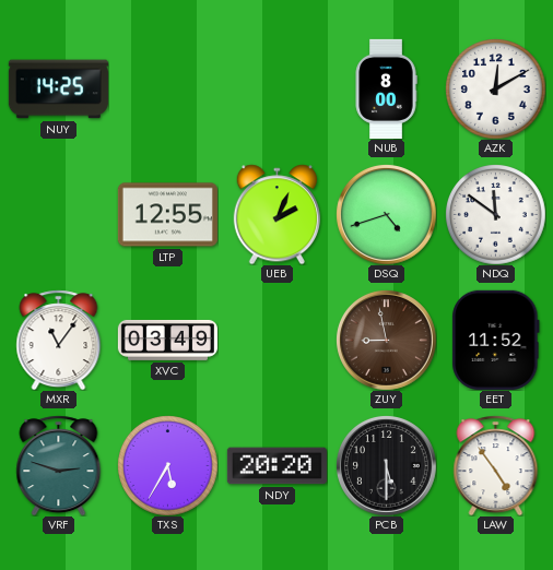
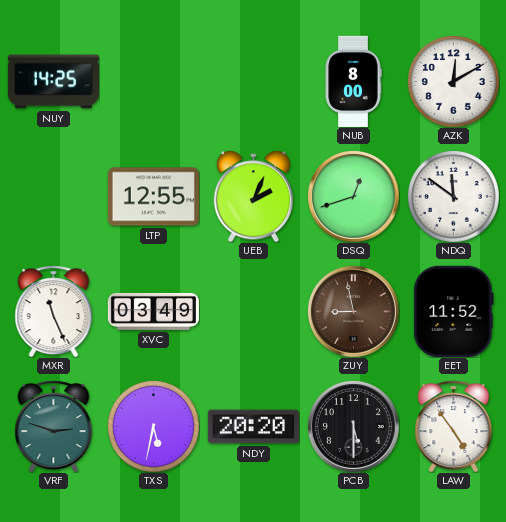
DSQ: 4:42 -> 12:42
MXR: 11:06 -> 11:26
TXS: 5:35 -> 5:32
